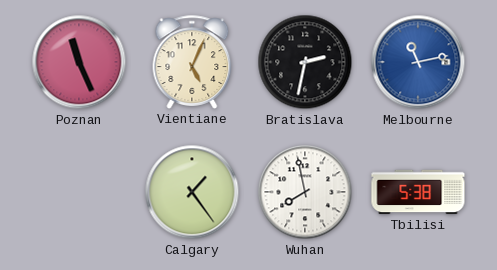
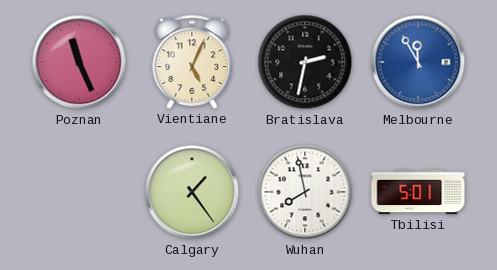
Melbourne: 11:13 -> 11:55
Tbilisi: 5:38 -> 5:01
